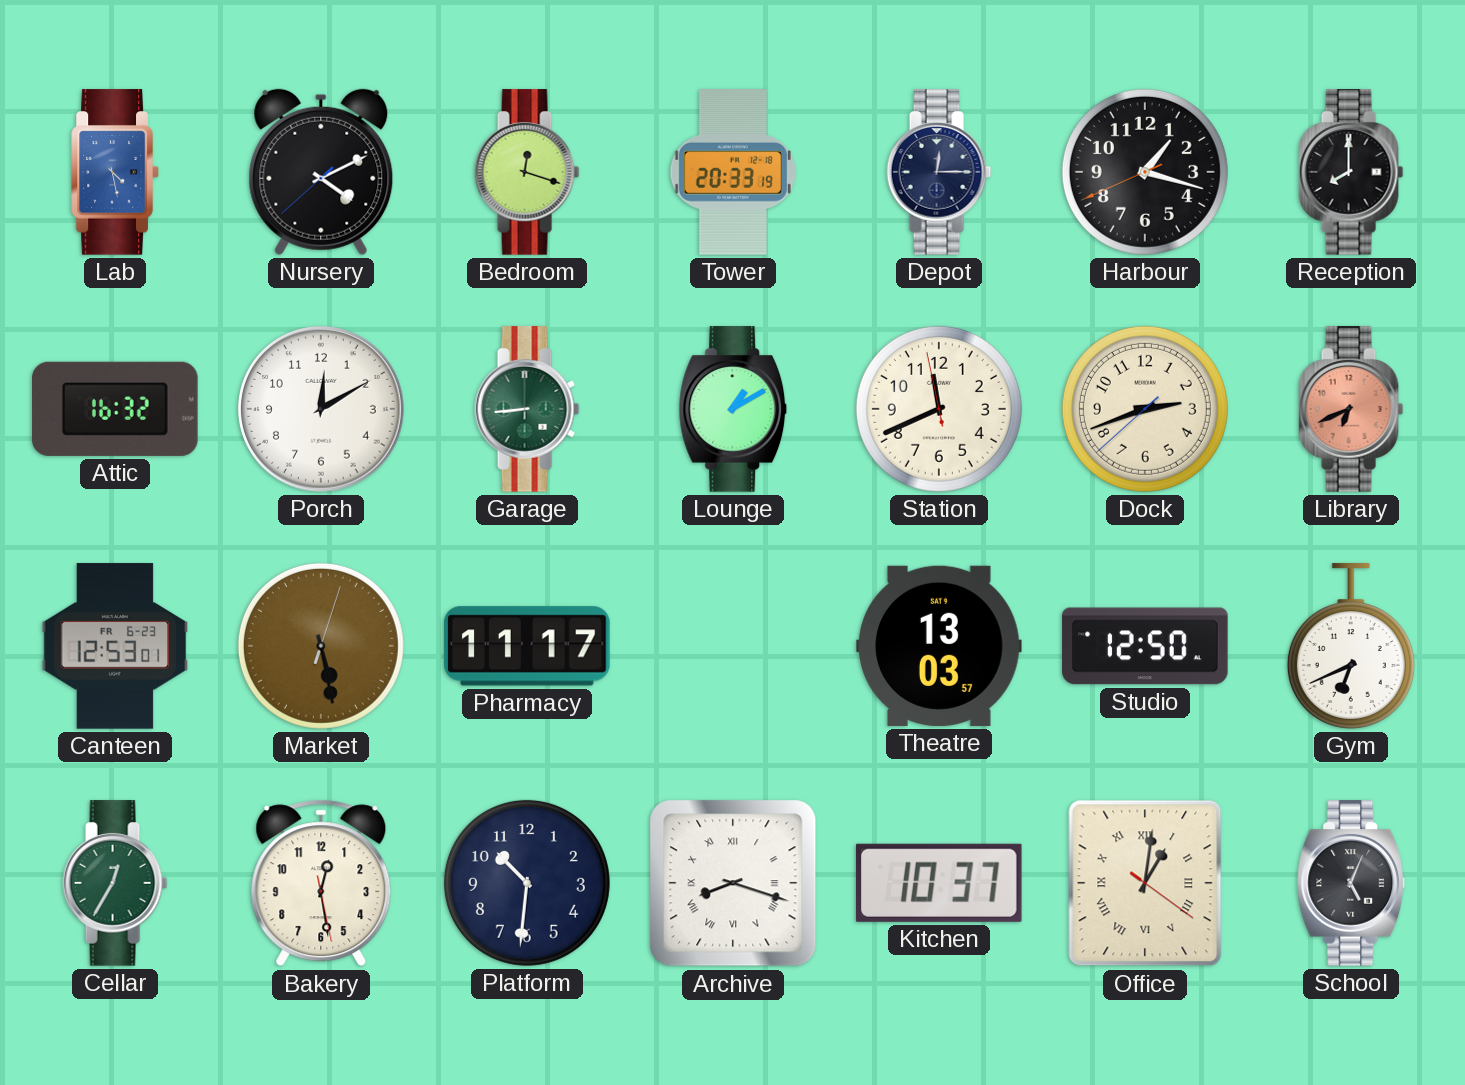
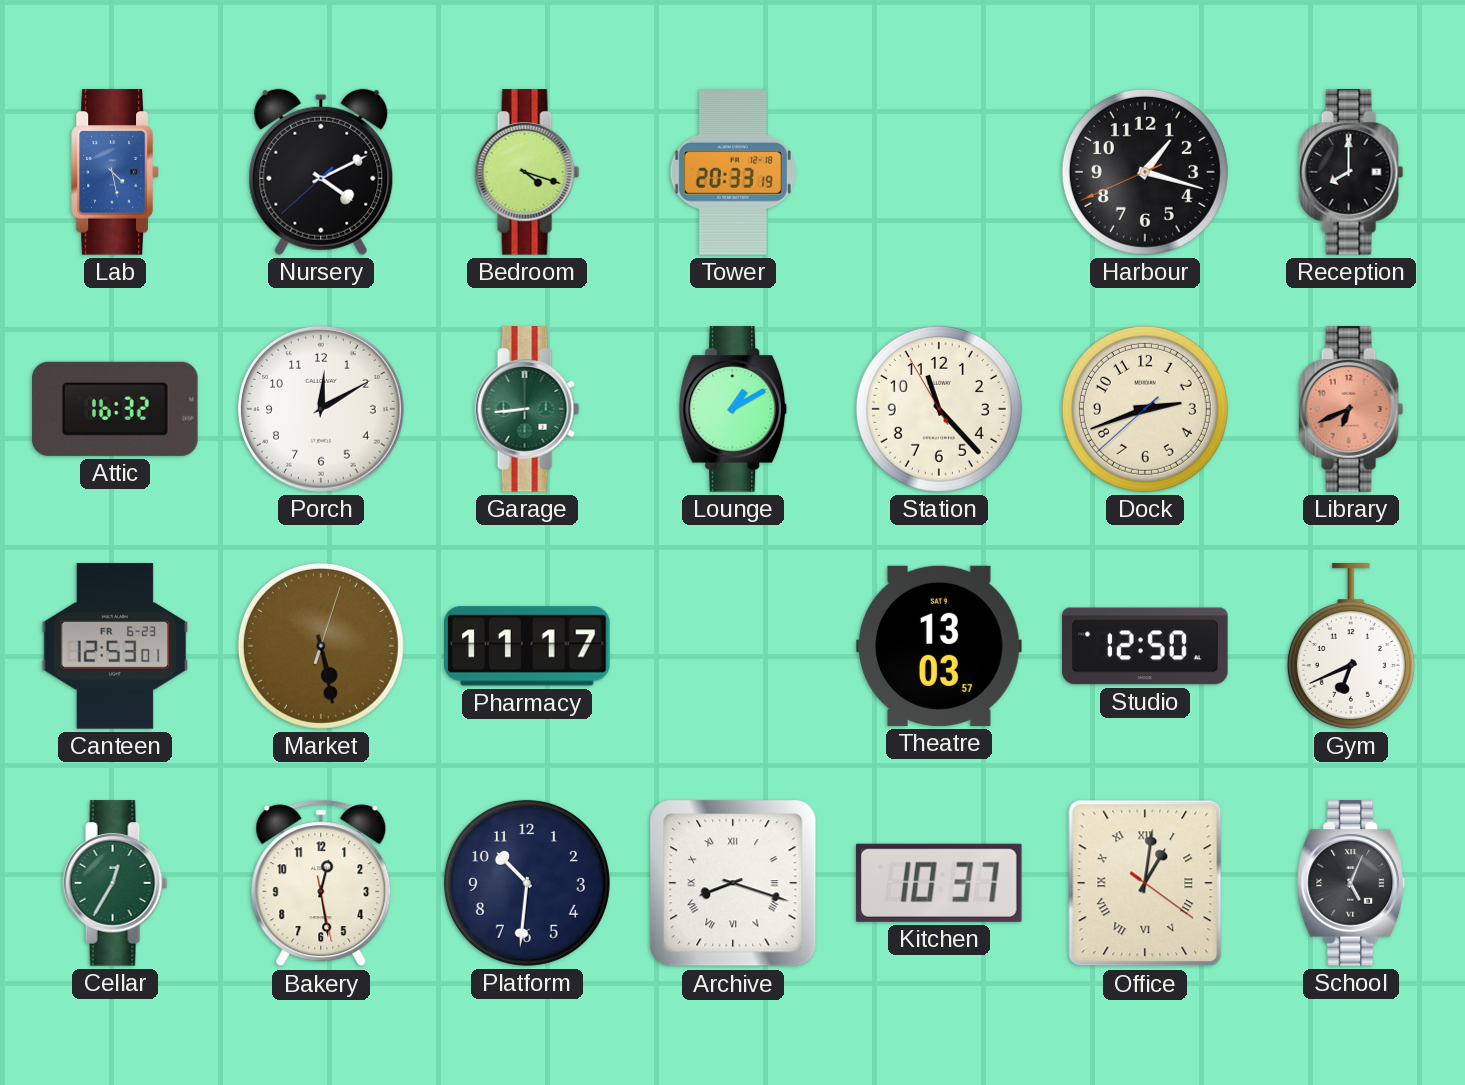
Bedroom: 12:18 -> 4:18
Depot: 12:15 -> none
Station: 11:40 -> 11:22
